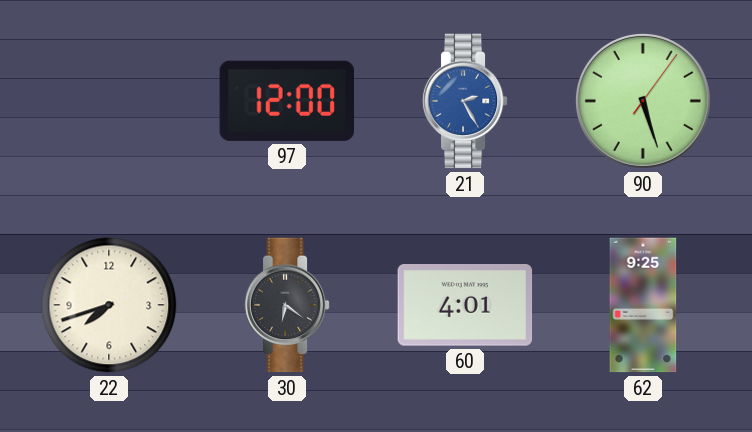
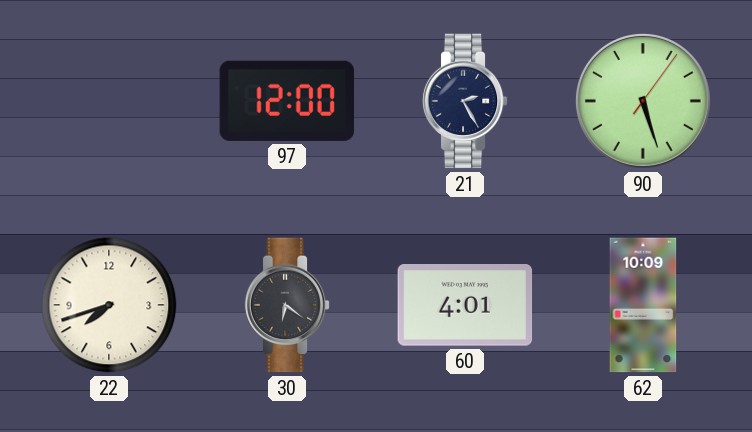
21 dial: blue -> navy
62: 9:25 -> 10:09
